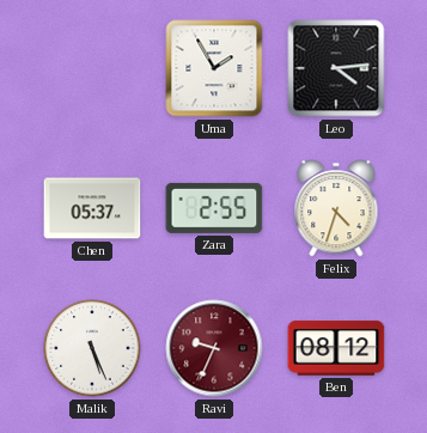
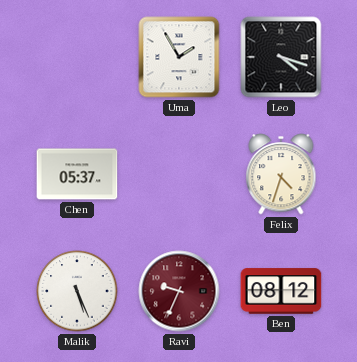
Leo: 4:14 -> 4:18
Zara: 2:55 -> none
